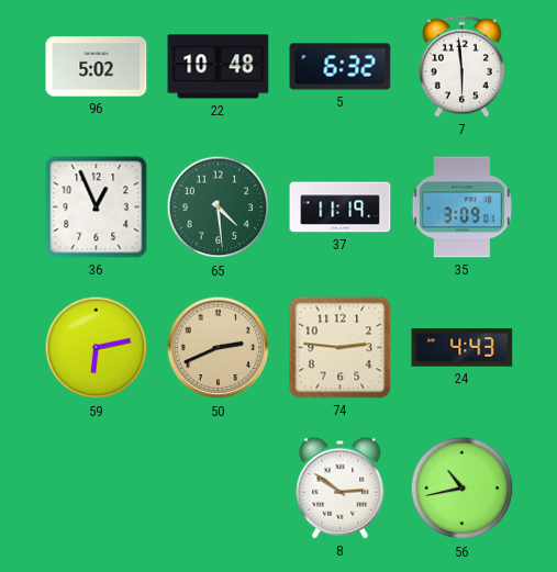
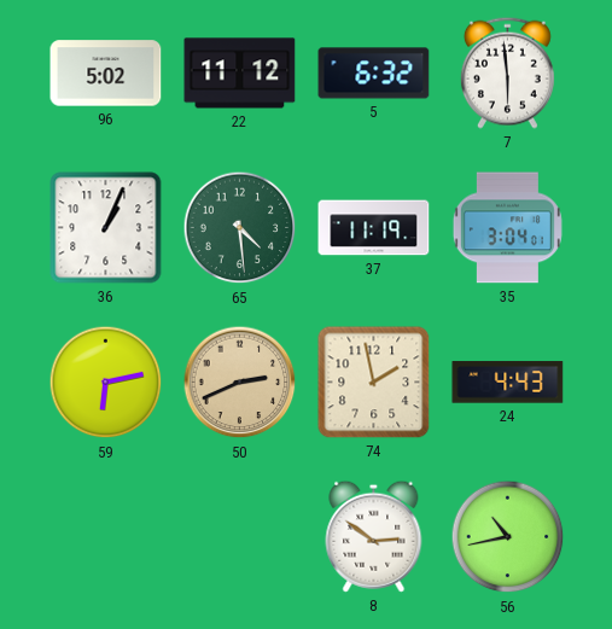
22: 10:48 -> 11:12
36: 12:56 -> 1:04
35: 3:09 -> 3:04
74: 2:46 -> 1:58
